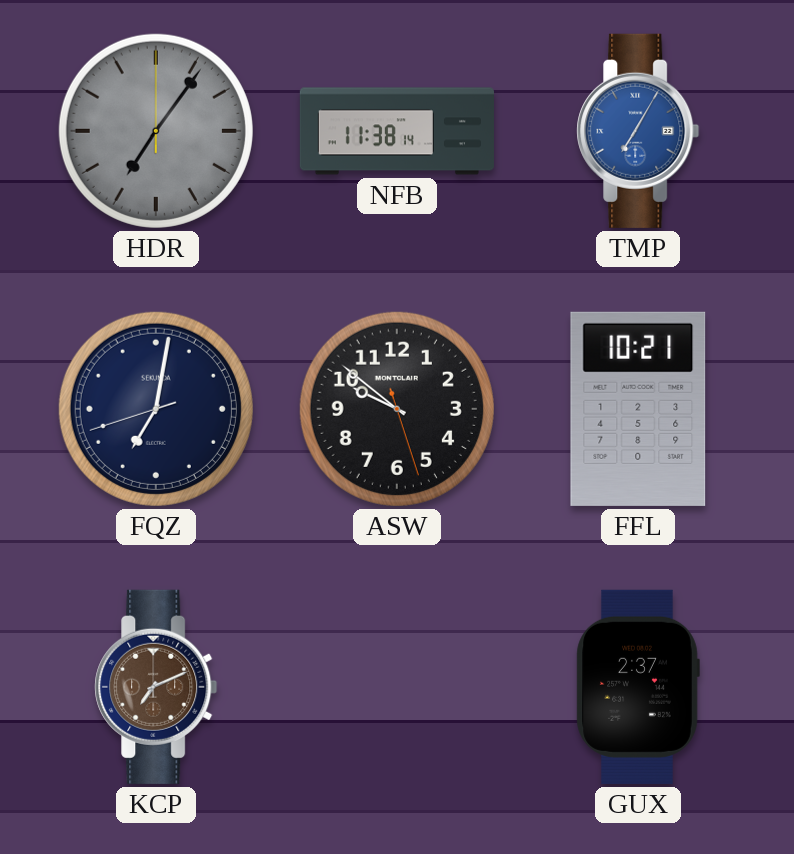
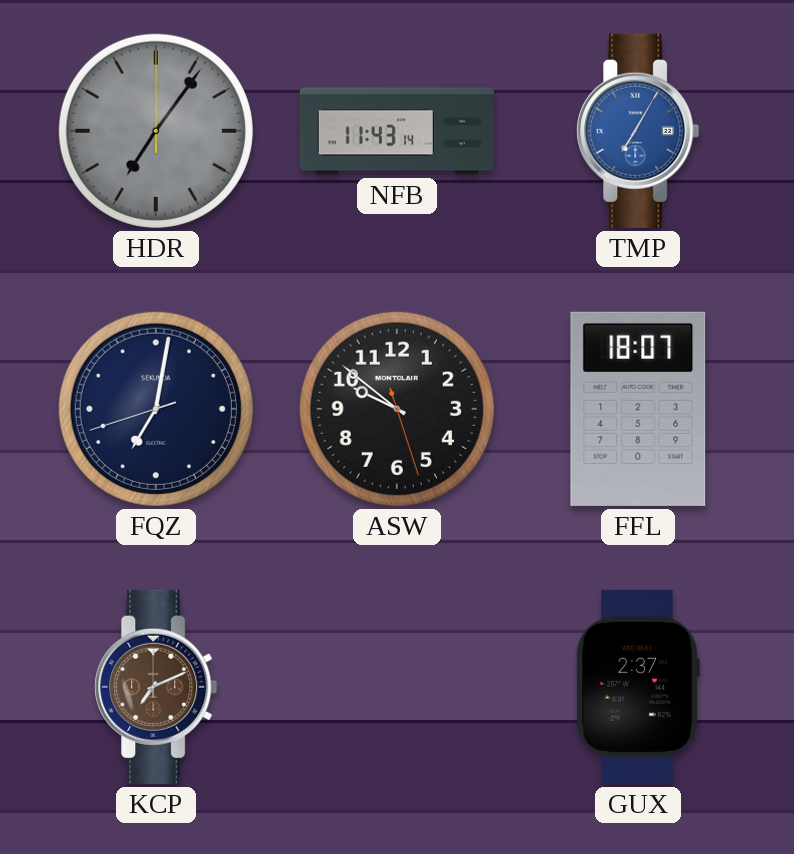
NFB: 11:38 -> 11:43
FFL: 10:21 -> 18:07
